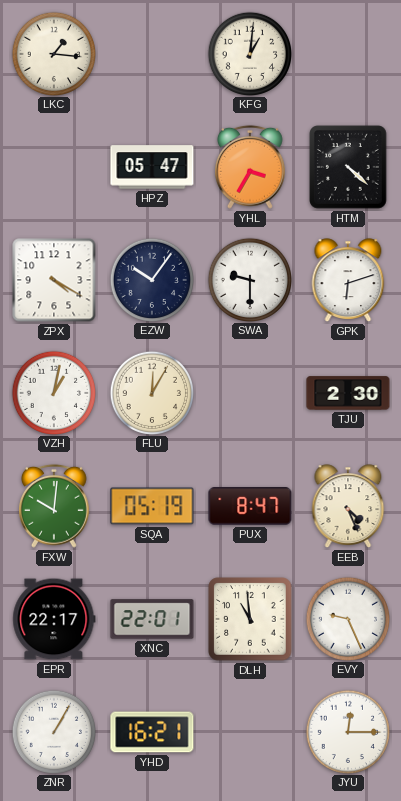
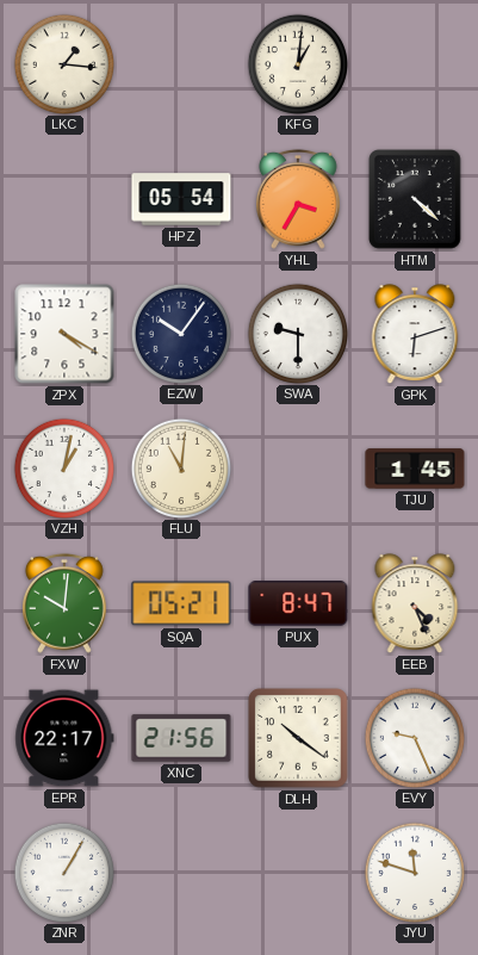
HPZ: 05:47 -> 05:54
FLU: 12:05 -> 11:01
TJU: 2:30 -> 1:45
SQA: 05:19 -> 05:21
XNC: 22:01 -> 21:56
DLH: 10:59 -> 10:21
YHD: 16:21 -> none
JYU: 12:15 -> 11:48
